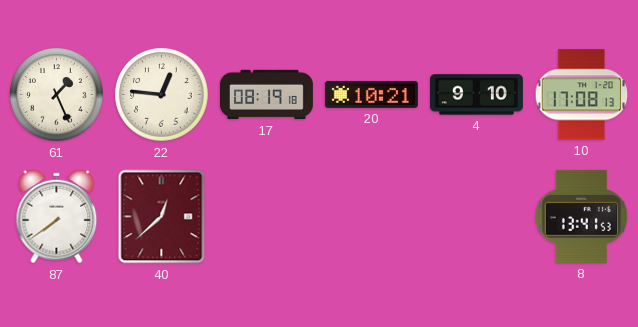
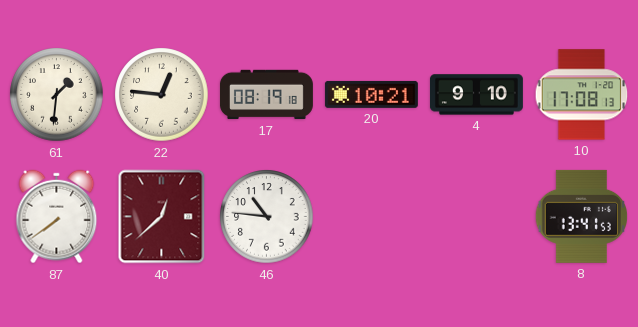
61: 1:26 -> 1:31
46: none -> 10:46
